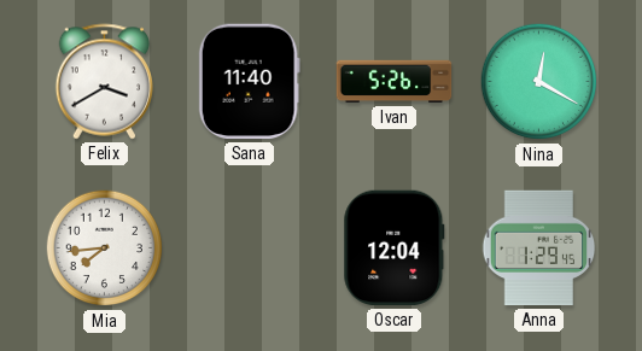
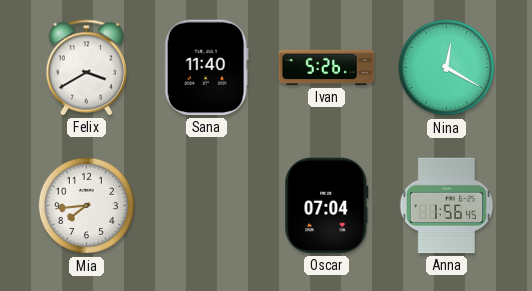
Oscar: 12:04 -> 07:04
Anna: 1:29 -> 1:56
